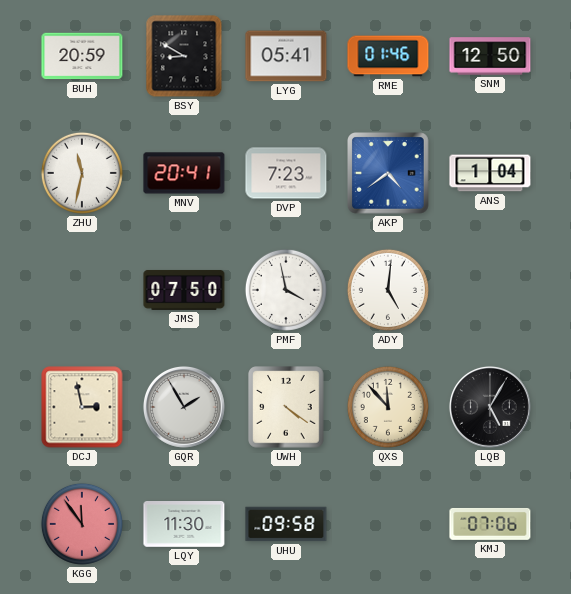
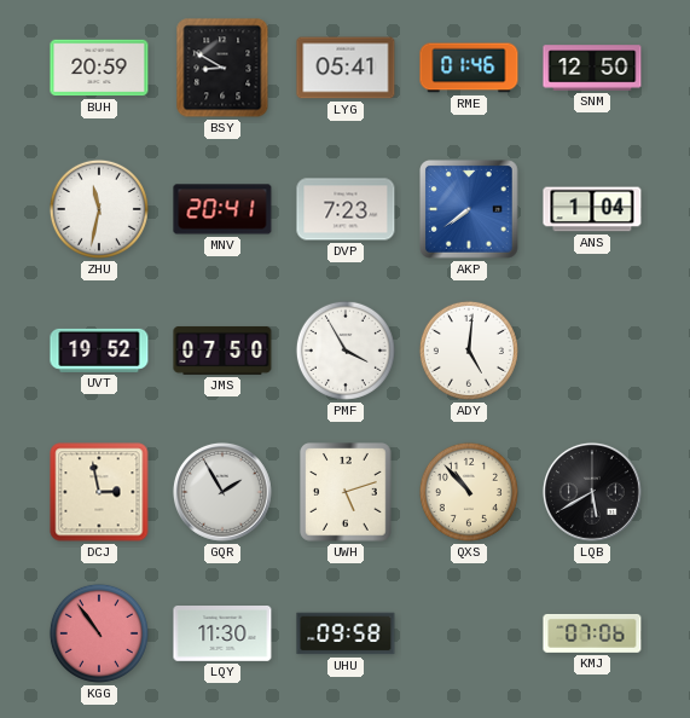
AKP: 4:39 -> 7:39
UVT: none -> 19:52
PMF: 3:58 -> 3:55
UWH: 4:21 -> 5:12
QXS: 11:53 -> 10:53
LQB: 5:05 -> 5:40
KGG: 11:54 -> 10:54
